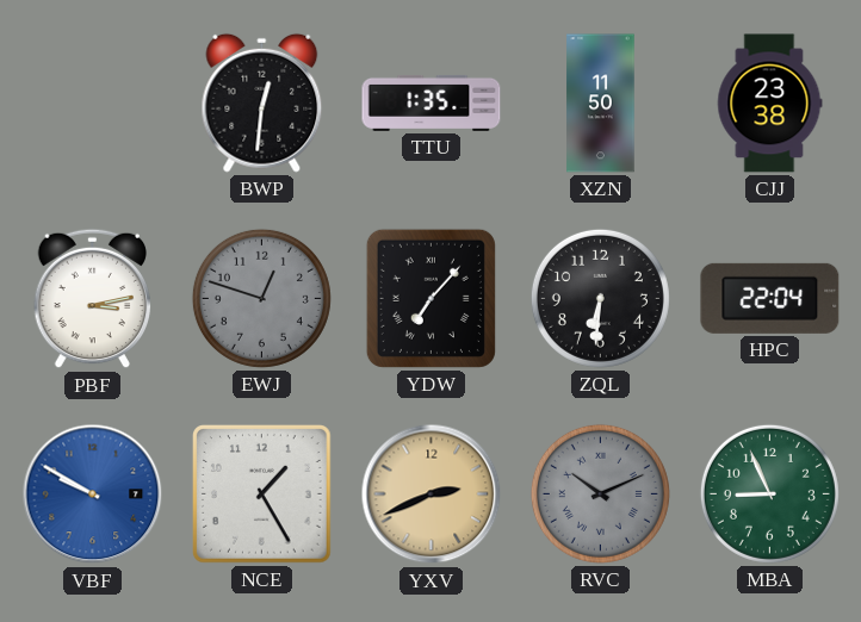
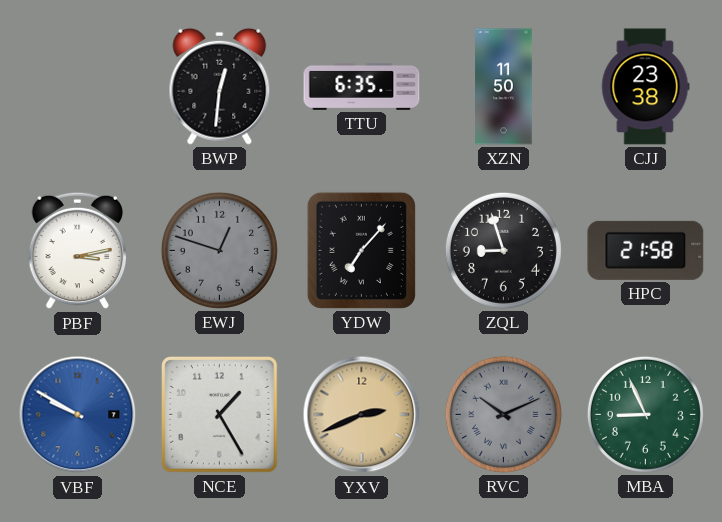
TTU: 1:35 -> 6:35
ZQL: 6:31 -> 8:57
HPC: 22:04 -> 21:58
